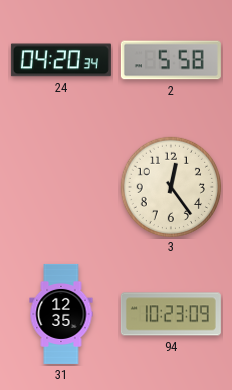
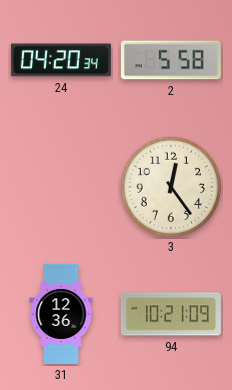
31: 12:35 -> 12:36
94: 10:23 -> 10:21
